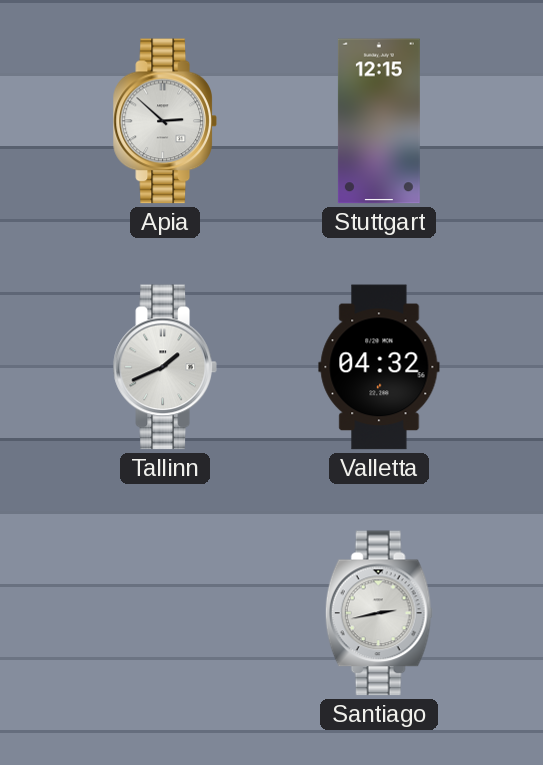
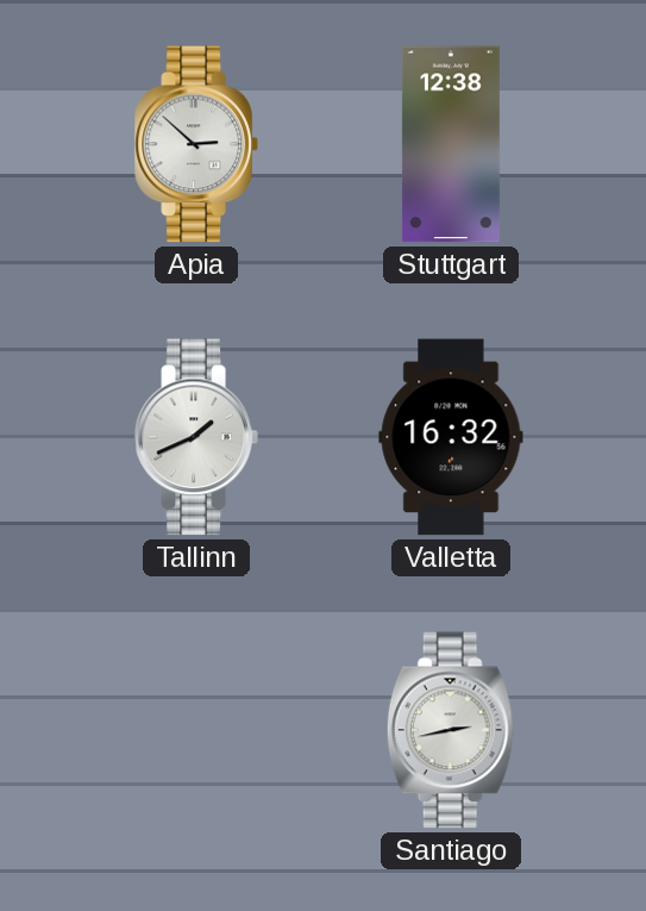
Stuttgart: 12:15 -> 12:38
Valletta: 04:32 -> 16:32
